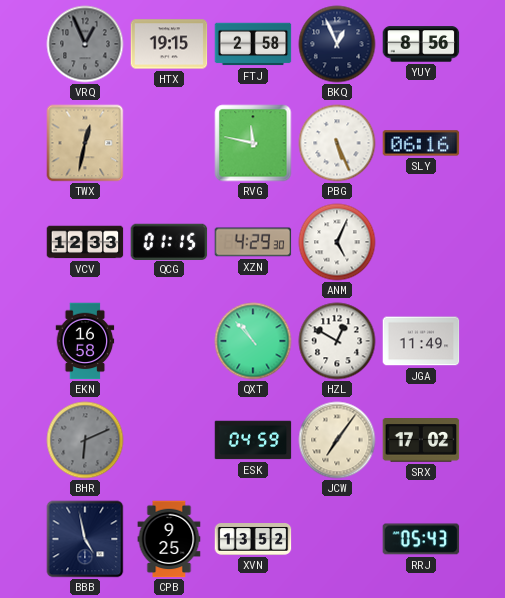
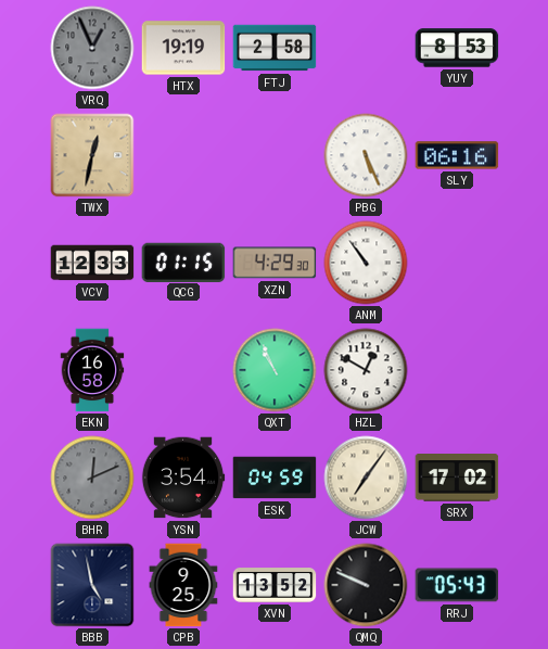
HTX: 19:15 -> 19:19
BKQ: 12:56 -> none
YUY: 8:56 -> 8:53
RVG: 11:47 -> none
ANM: 5:04 -> 10:54
QXT: 10:53 -> 10:56
JGA: 11:49 -> none
BHR: 6:11 -> 12:11
YSN: none -> 3:54
QMQ: none -> 9:49
